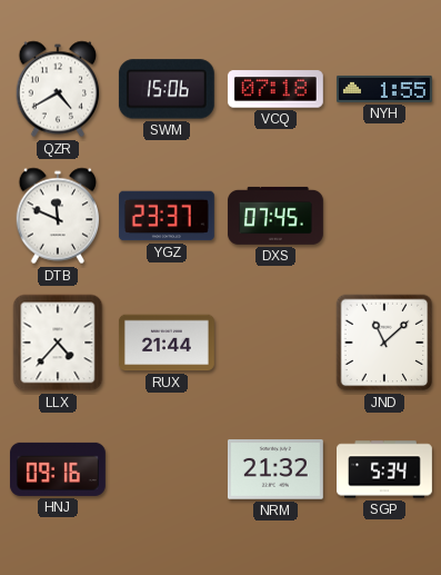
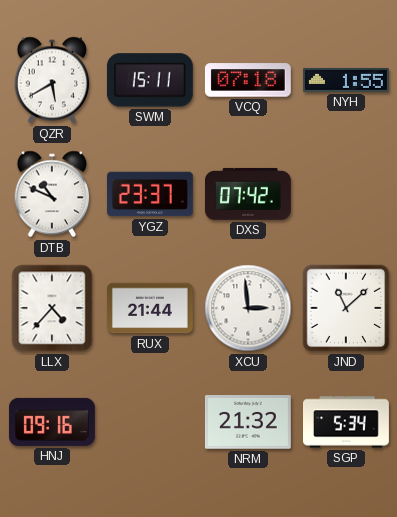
QZR: 4:40 -> 5:40
SWM: 15:06 -> 15:11
DTB: 11:49 -> 10:49
DXS: 07:45 -> 07:42
XCU: none -> 2:59
